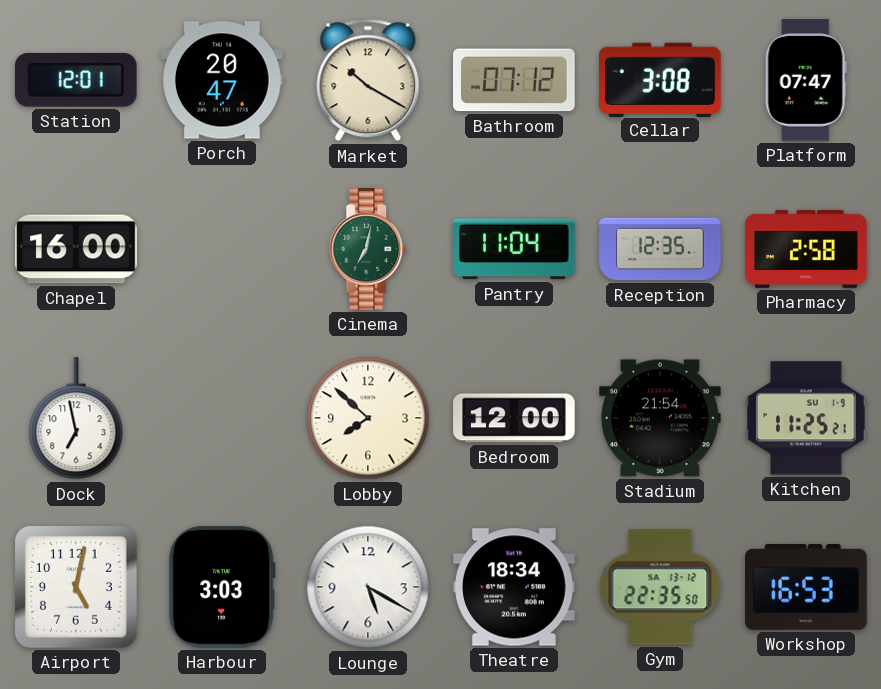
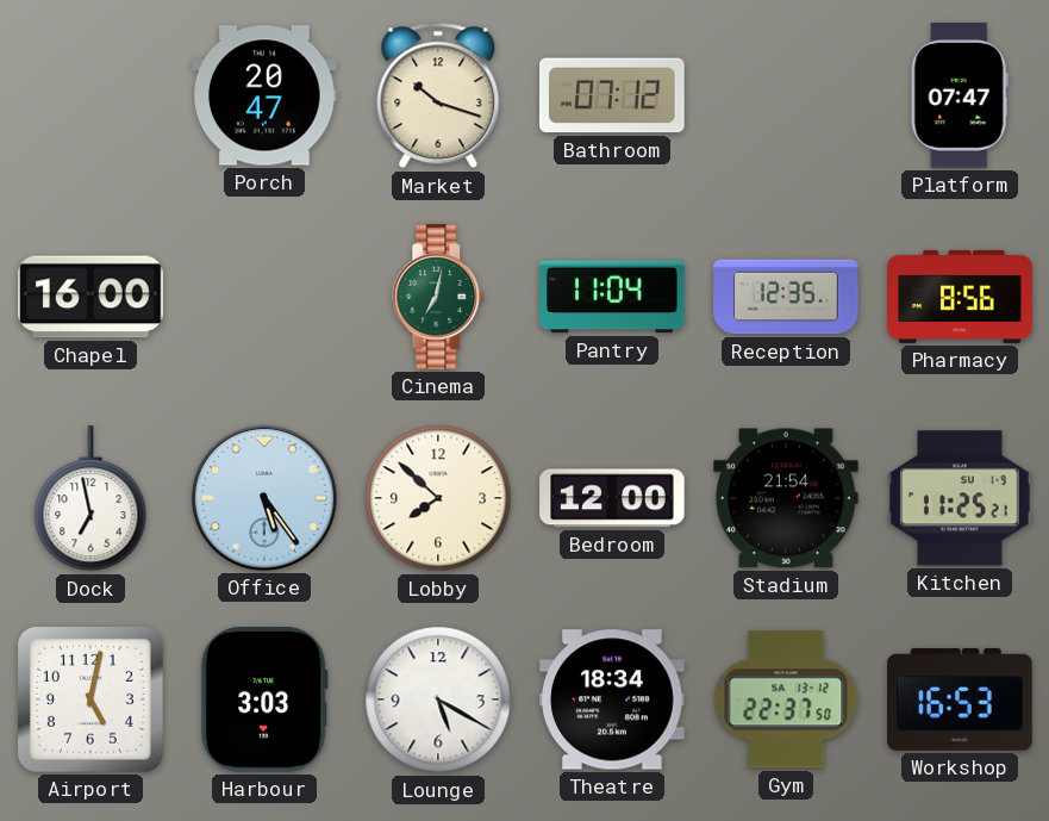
Station: 12:01 -> none
Market: 10:20 -> 10:18
Cellar: 3:08 -> none
Pharmacy: 2:58 -> 8:56
Office: none -> 5:24
Gym: 22:35 -> 22:37
